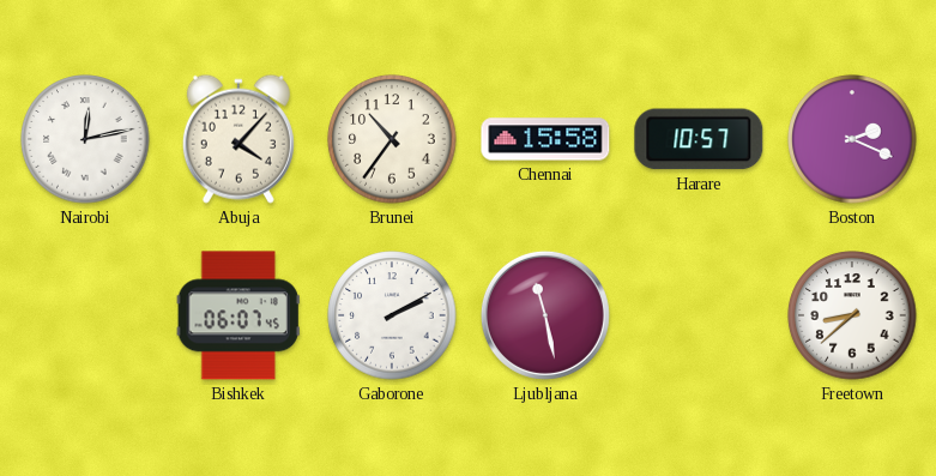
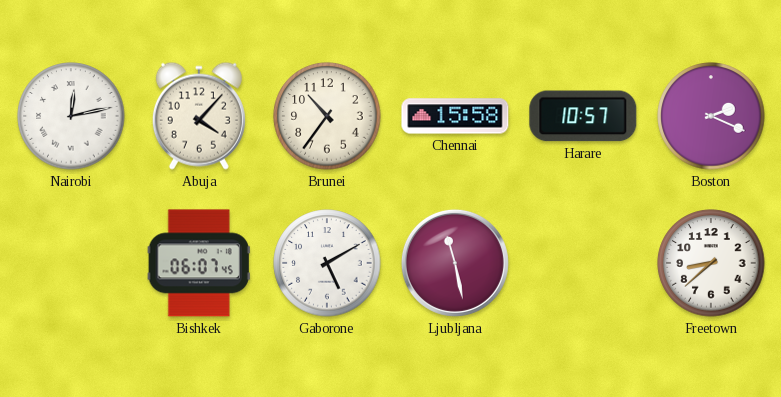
Gaborone: 2:10 -> 5:10
